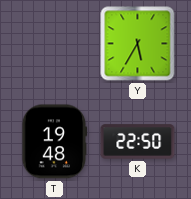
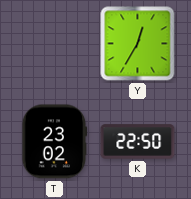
Y: 5:35 -> 12:35
T: 19:48 -> 23:02
